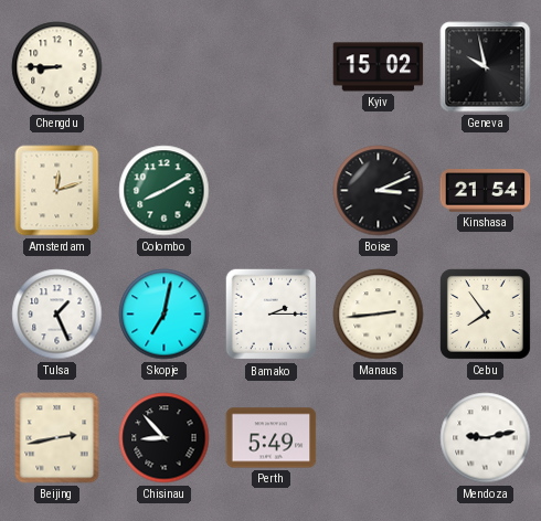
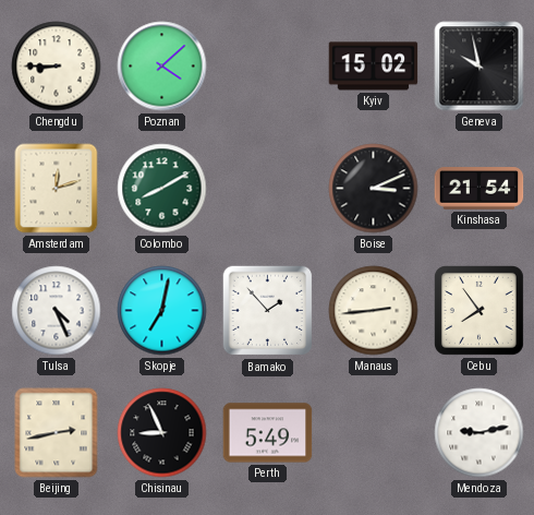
Poznan: none -> 4:08
Tulsa: 1:26 -> 4:26
Bamako: 2:15 -> 1:53
Chisinau: 8:53 -> 8:56
